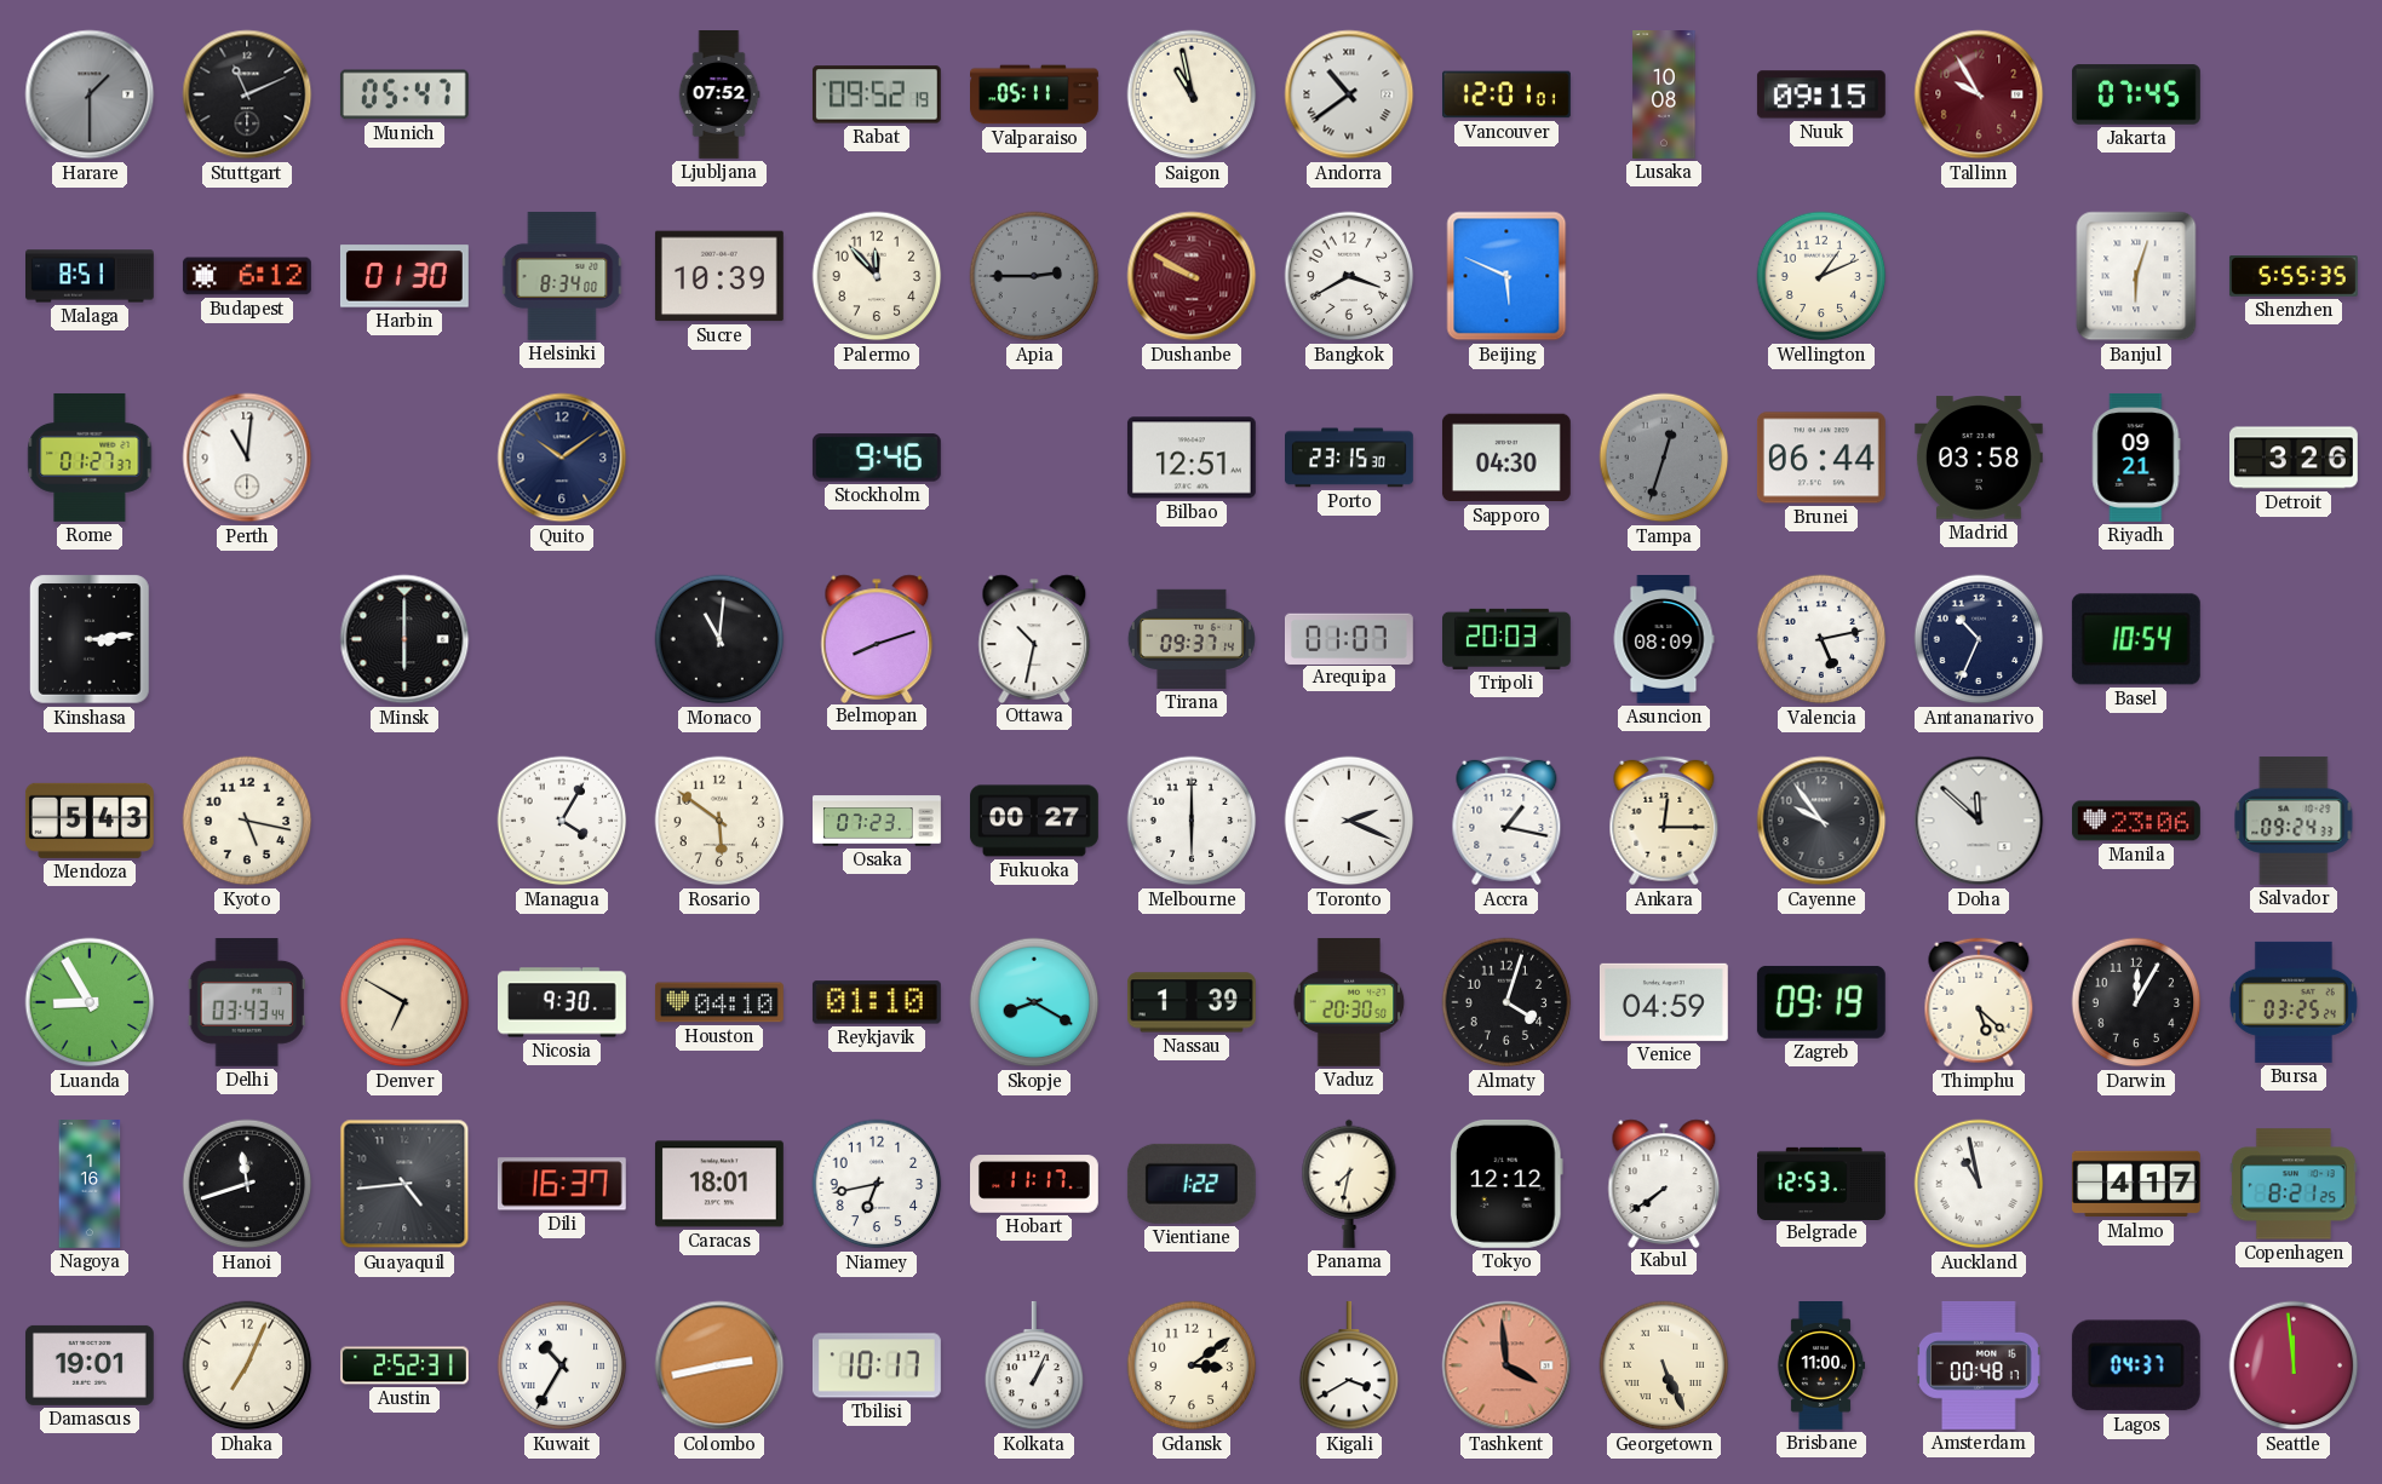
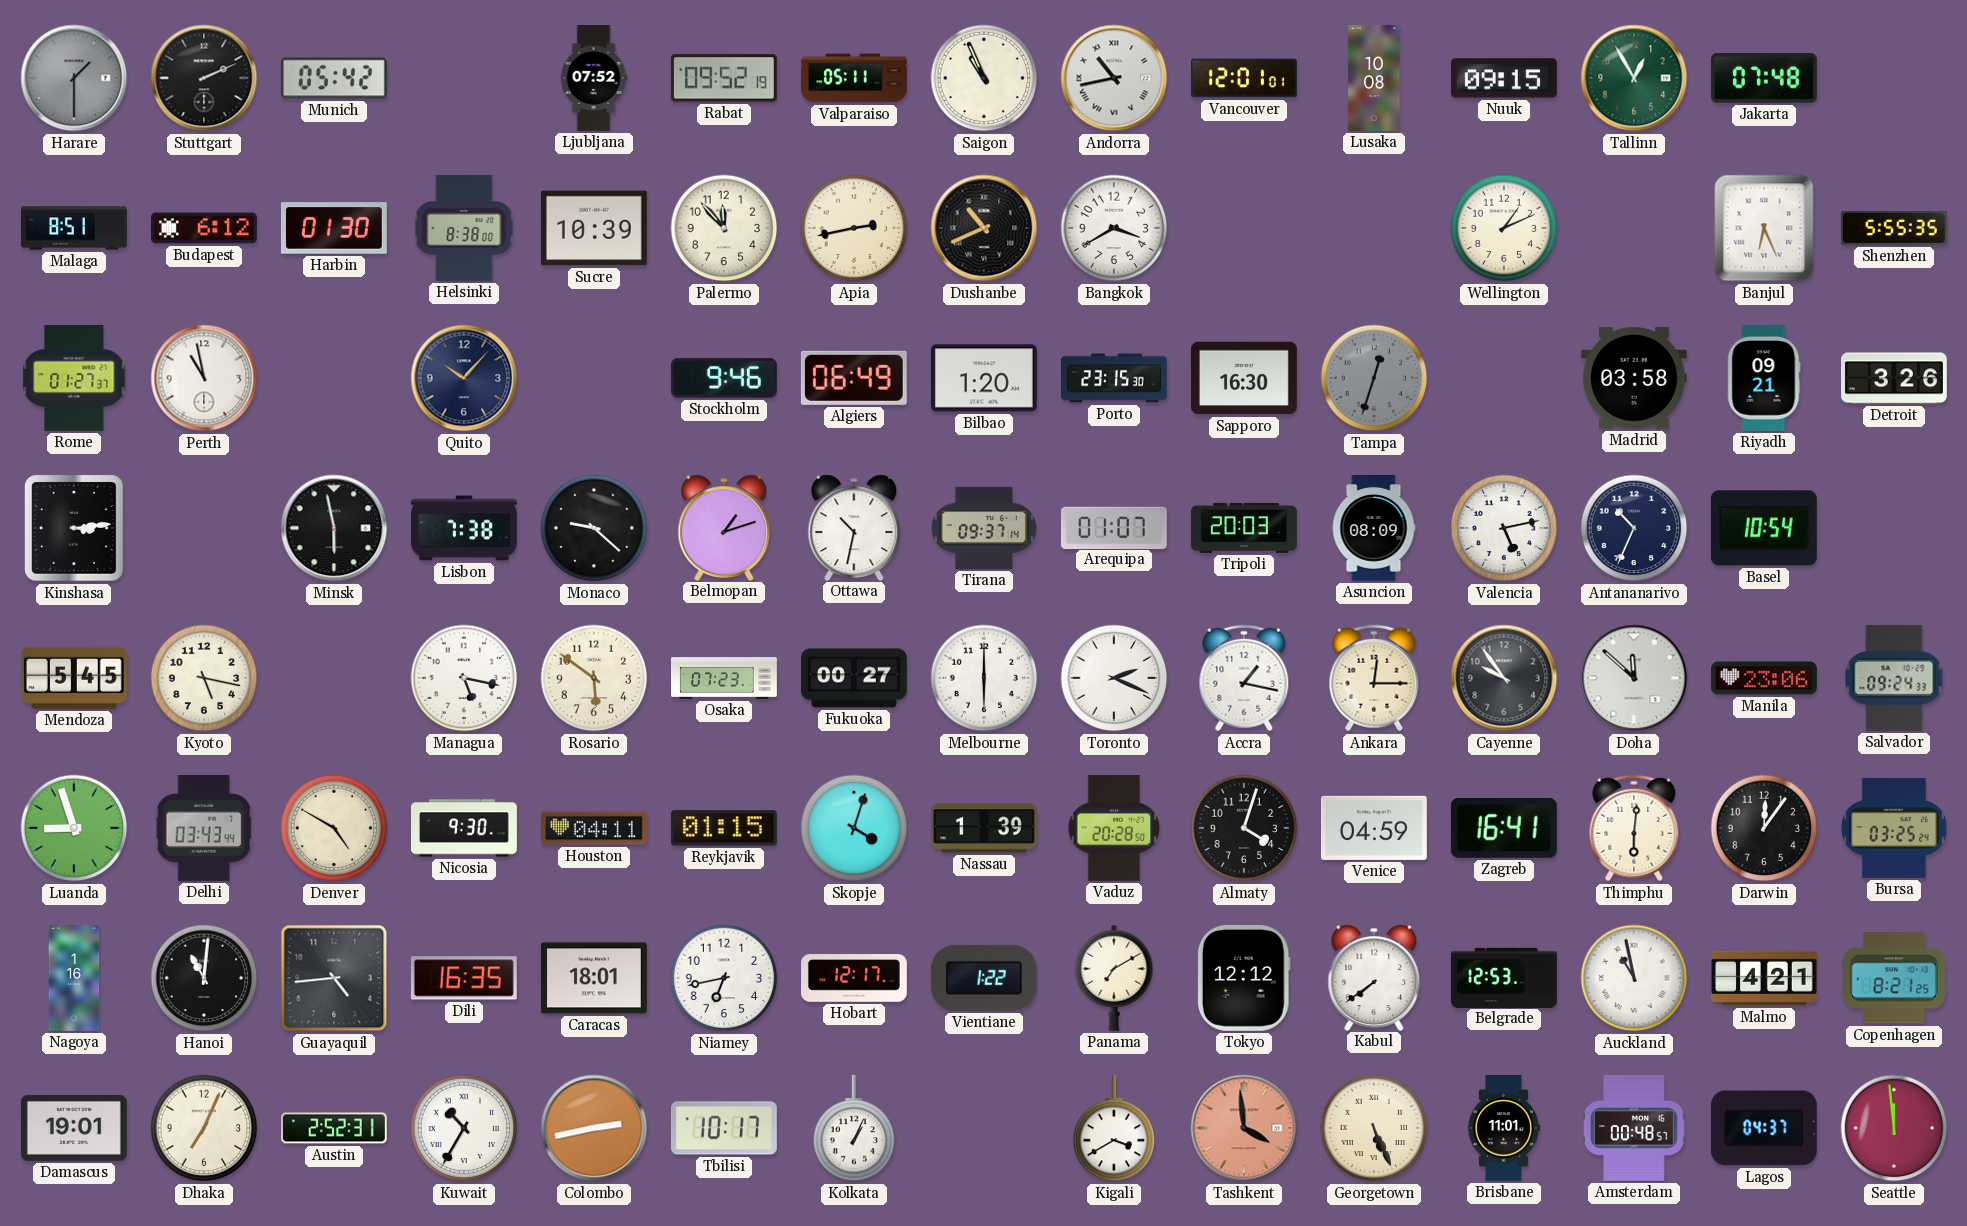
Stuttgart: 11:11 -> 2:11
Munich: 05:47 -> 05:42
Saigon: 10:58 -> 10:56
Andorra: 10:39 -> 10:43
Tallinn: 9:55 -> 12:55
Tallinn dial: burgundy -> green
Jakarta: 07:45 -> 07:48
Helsinki: 8:34 -> 8:38
Apia: 2:45 -> 2:43
Apia dial: grey -> cream
Dushanbe: 9:50 -> 10:41
Dushanbe dial: burgundy -> black
Beijing: 5:49 -> none
Banjul: 6:03 -> 6:26
Perth: 11:01 -> 10:58
Quito: 10:09 -> 10:07
Algiers: none -> 06:49
Bilbao: 12:51 -> 1:20
Sapporo: 04:30 -> 16:30
Brunei: 06:44 -> none
Minsk: 6:00 -> 5:58
Lisbon: none -> 7:38
Monaco: 11:01 -> 9:22
Belmopan: 8:12 -> 1:12
Mendoza: 5:43 -> 5:45
Managua: 4:05 -> 5:17
Luanda: 8:55 -> 8:57
Denver: 6:50 -> 4:50
Houston: 04:10 -> 04:11
Reykjavik: 01:10 -> 01:15
Skopje: 8:20 -> 4:03
Vaduz: 20:30 -> 20:28
Zagreb: 09:19 -> 16:41
Thimphu: 5:22 -> 6:01
Darwin: 12:05 -> 12:06
Hanoi: 11:42 -> 11:01
Dili: 16:37 -> 16:35
Hobart: 11:17 -> 12:17
Panama: 7:32 -> 7:10
Malmo: 4:17 -> 4:21
Gdansk: 3:09 -> none
Brisbane: 11:00 -> 11:01
Amsterdam: 00:48:17 -> 00:48:57
